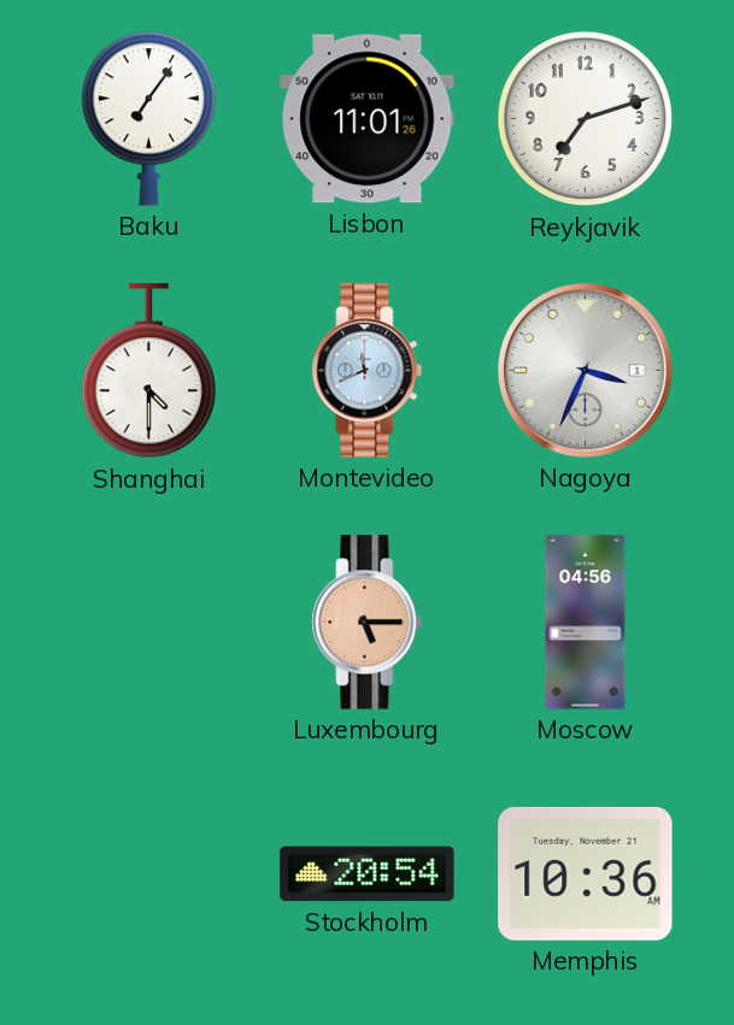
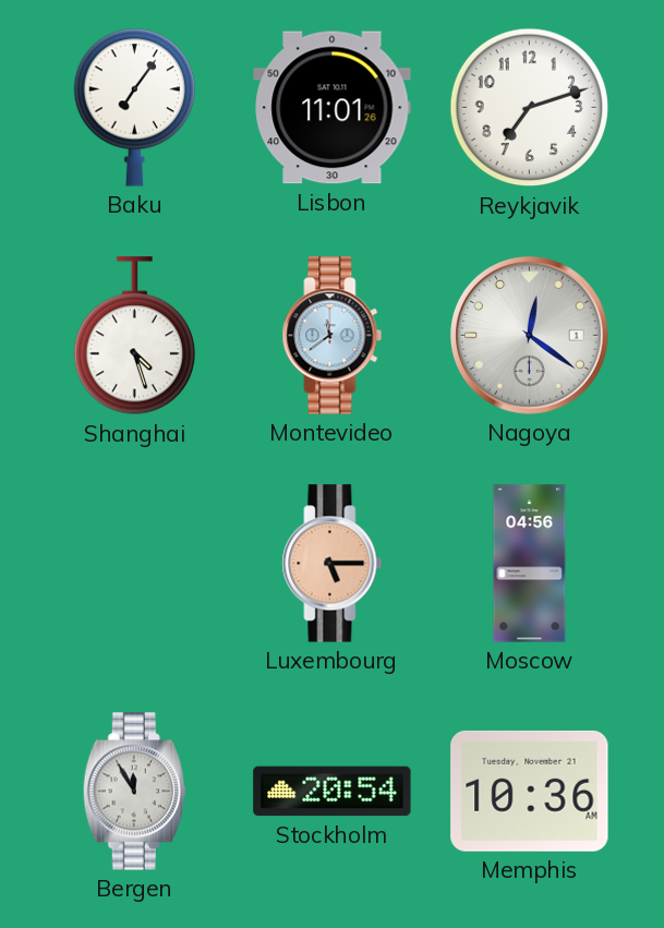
Shanghai: 4:30 -> 4:27
Montevideo: 11:41 -> 11:39
Nagoya: 3:34 -> 12:21
Bergen: none -> 11:55
